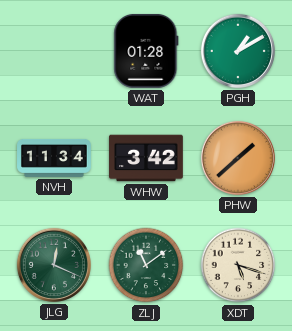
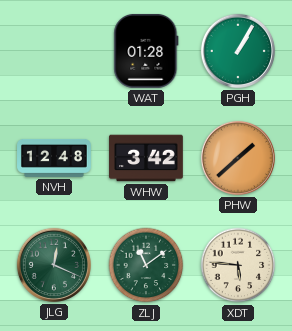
PGH: 1:10 -> 1:05
NVH: 11:34 -> 12:48
XDT: 5:18 -> 5:46
